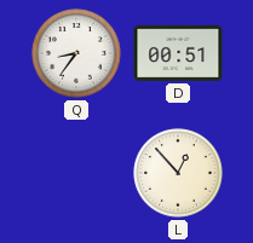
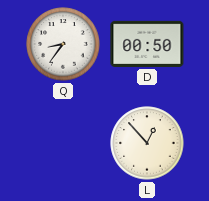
D: 00:51 -> 00:50
